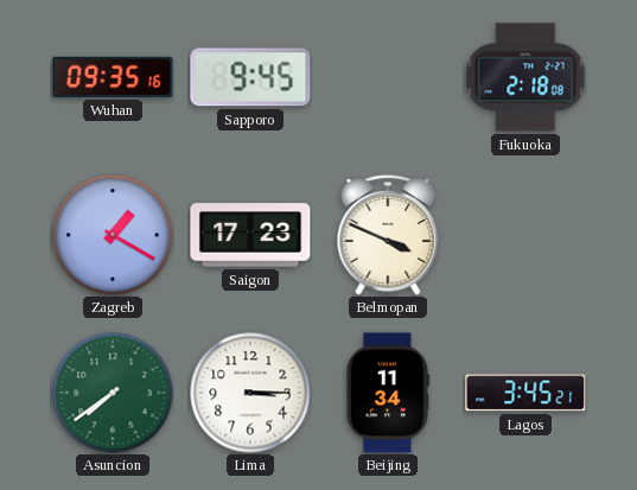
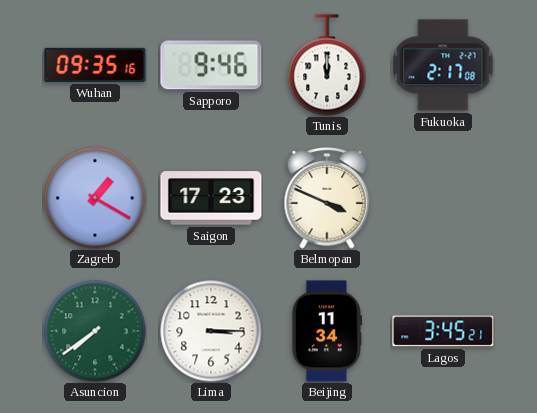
Sapporo: 9:45 -> 9:46
Tunis: none -> 12:00
Fukuoka: 2:18 -> 2:17
